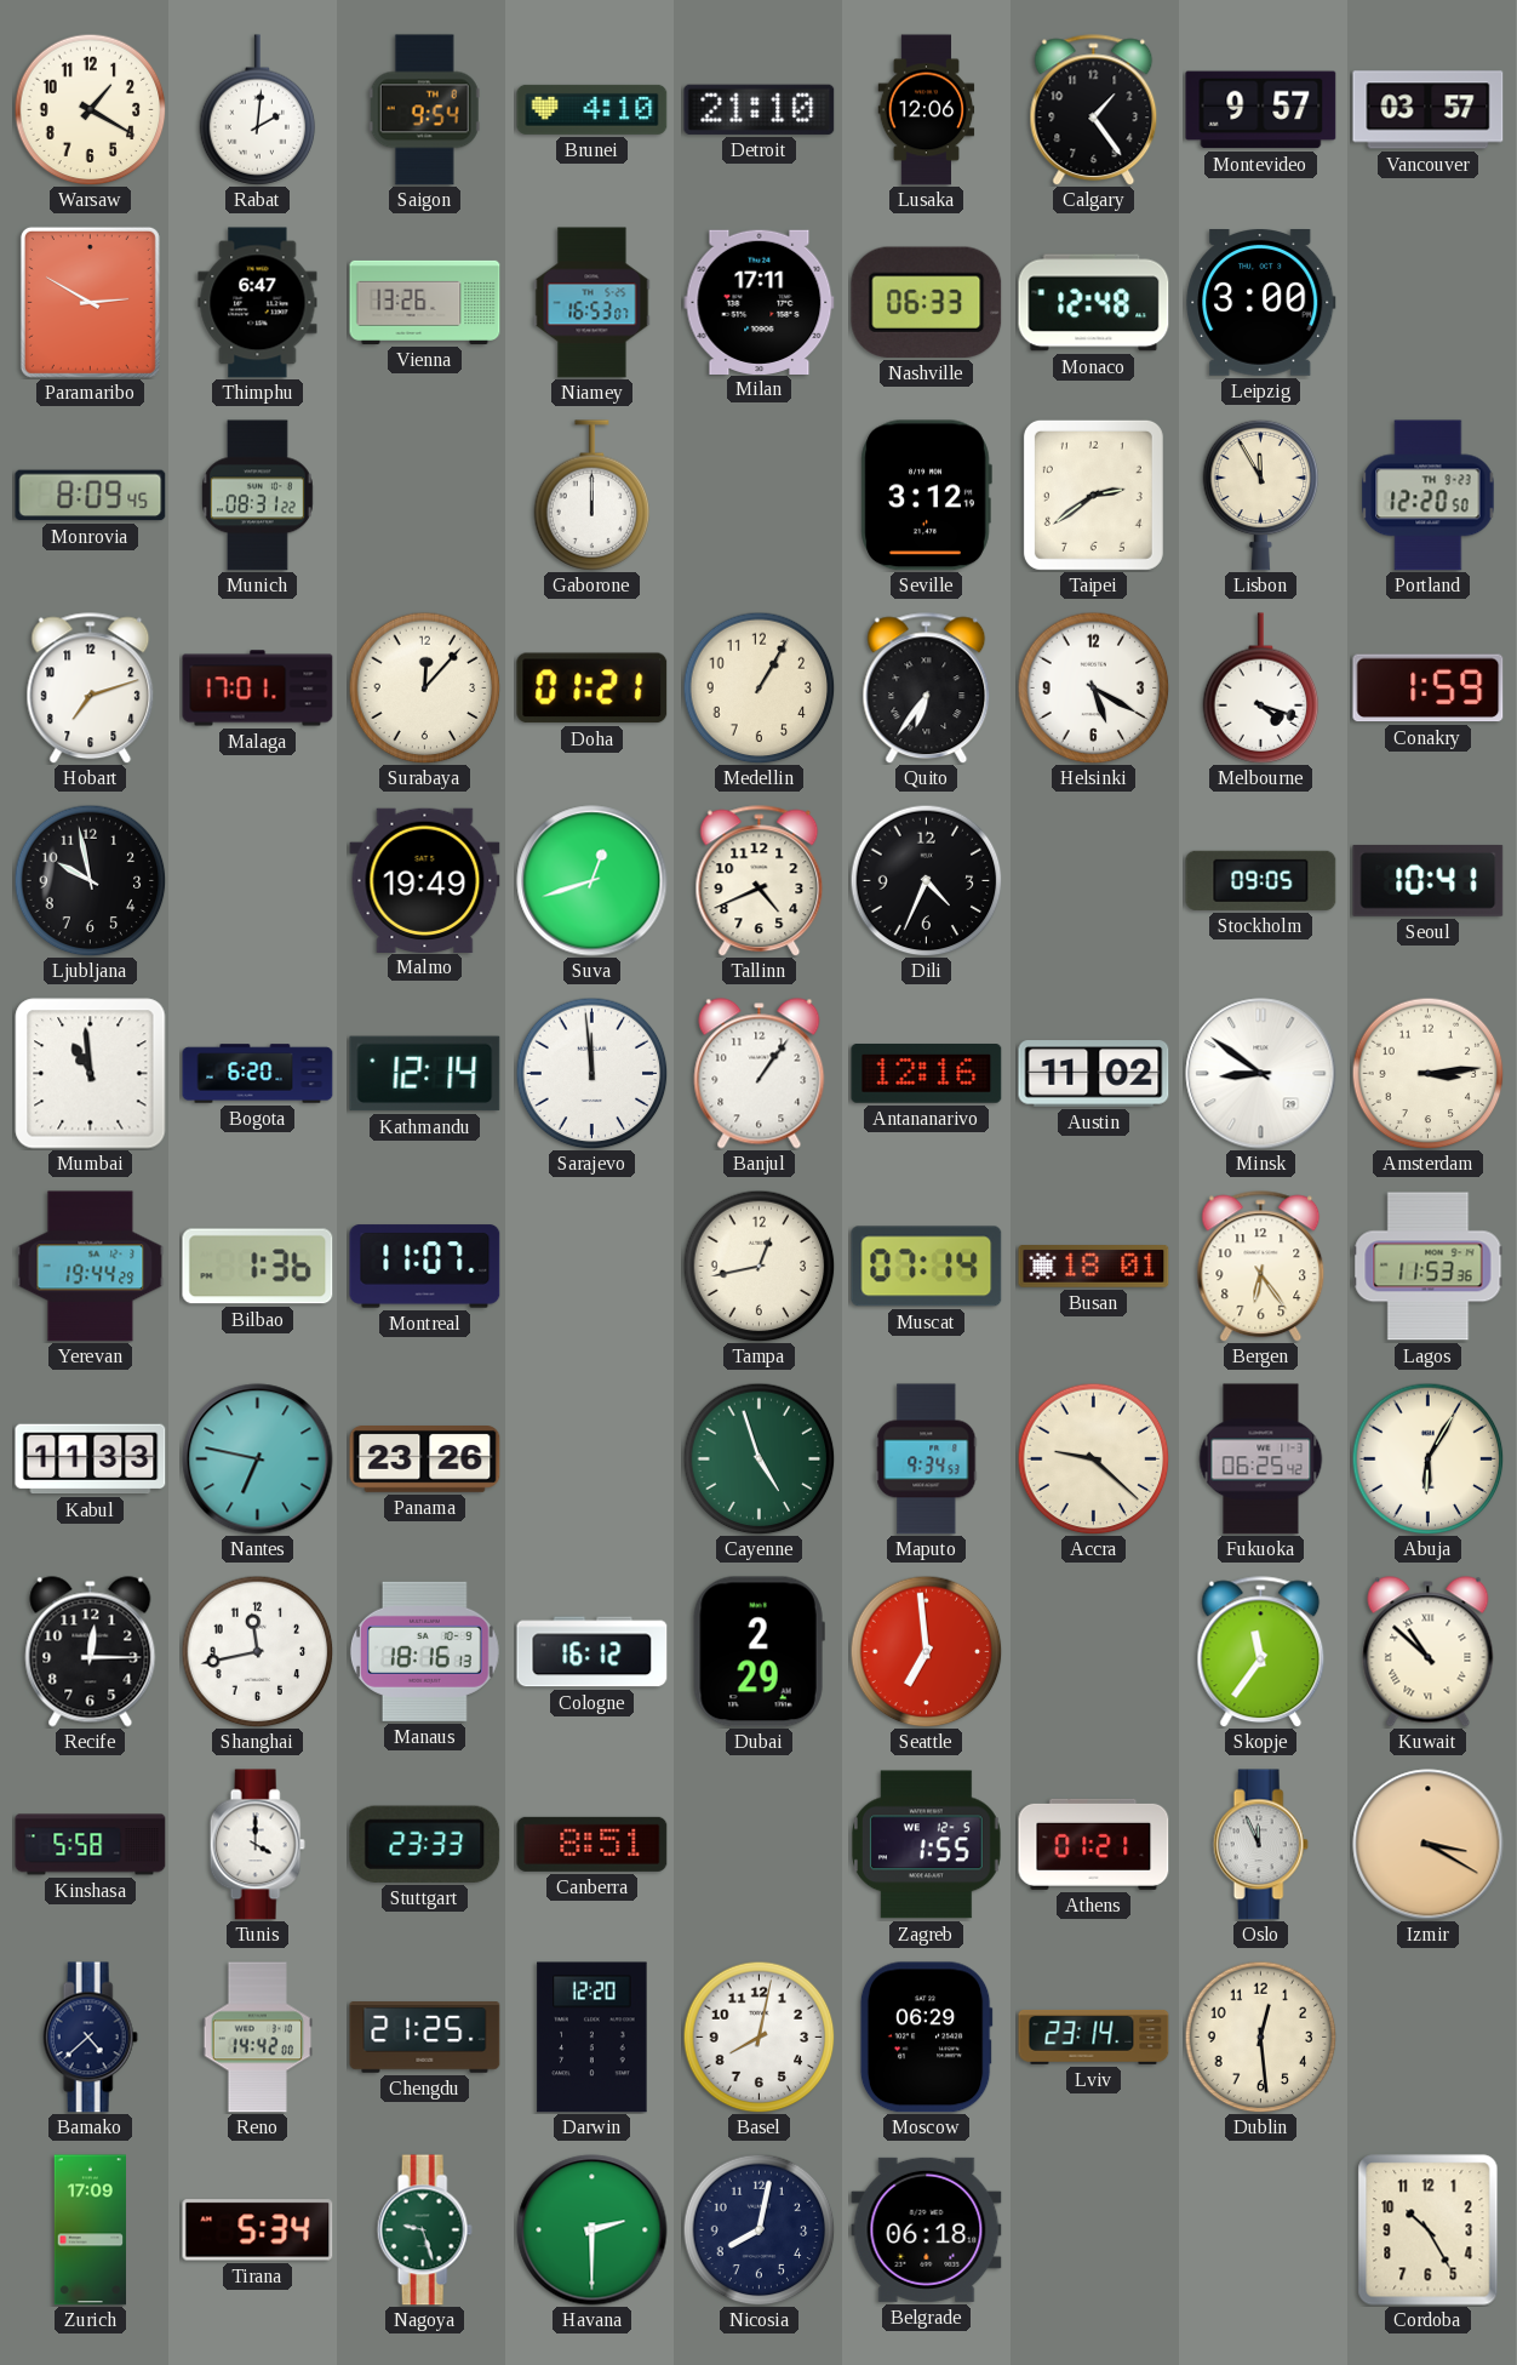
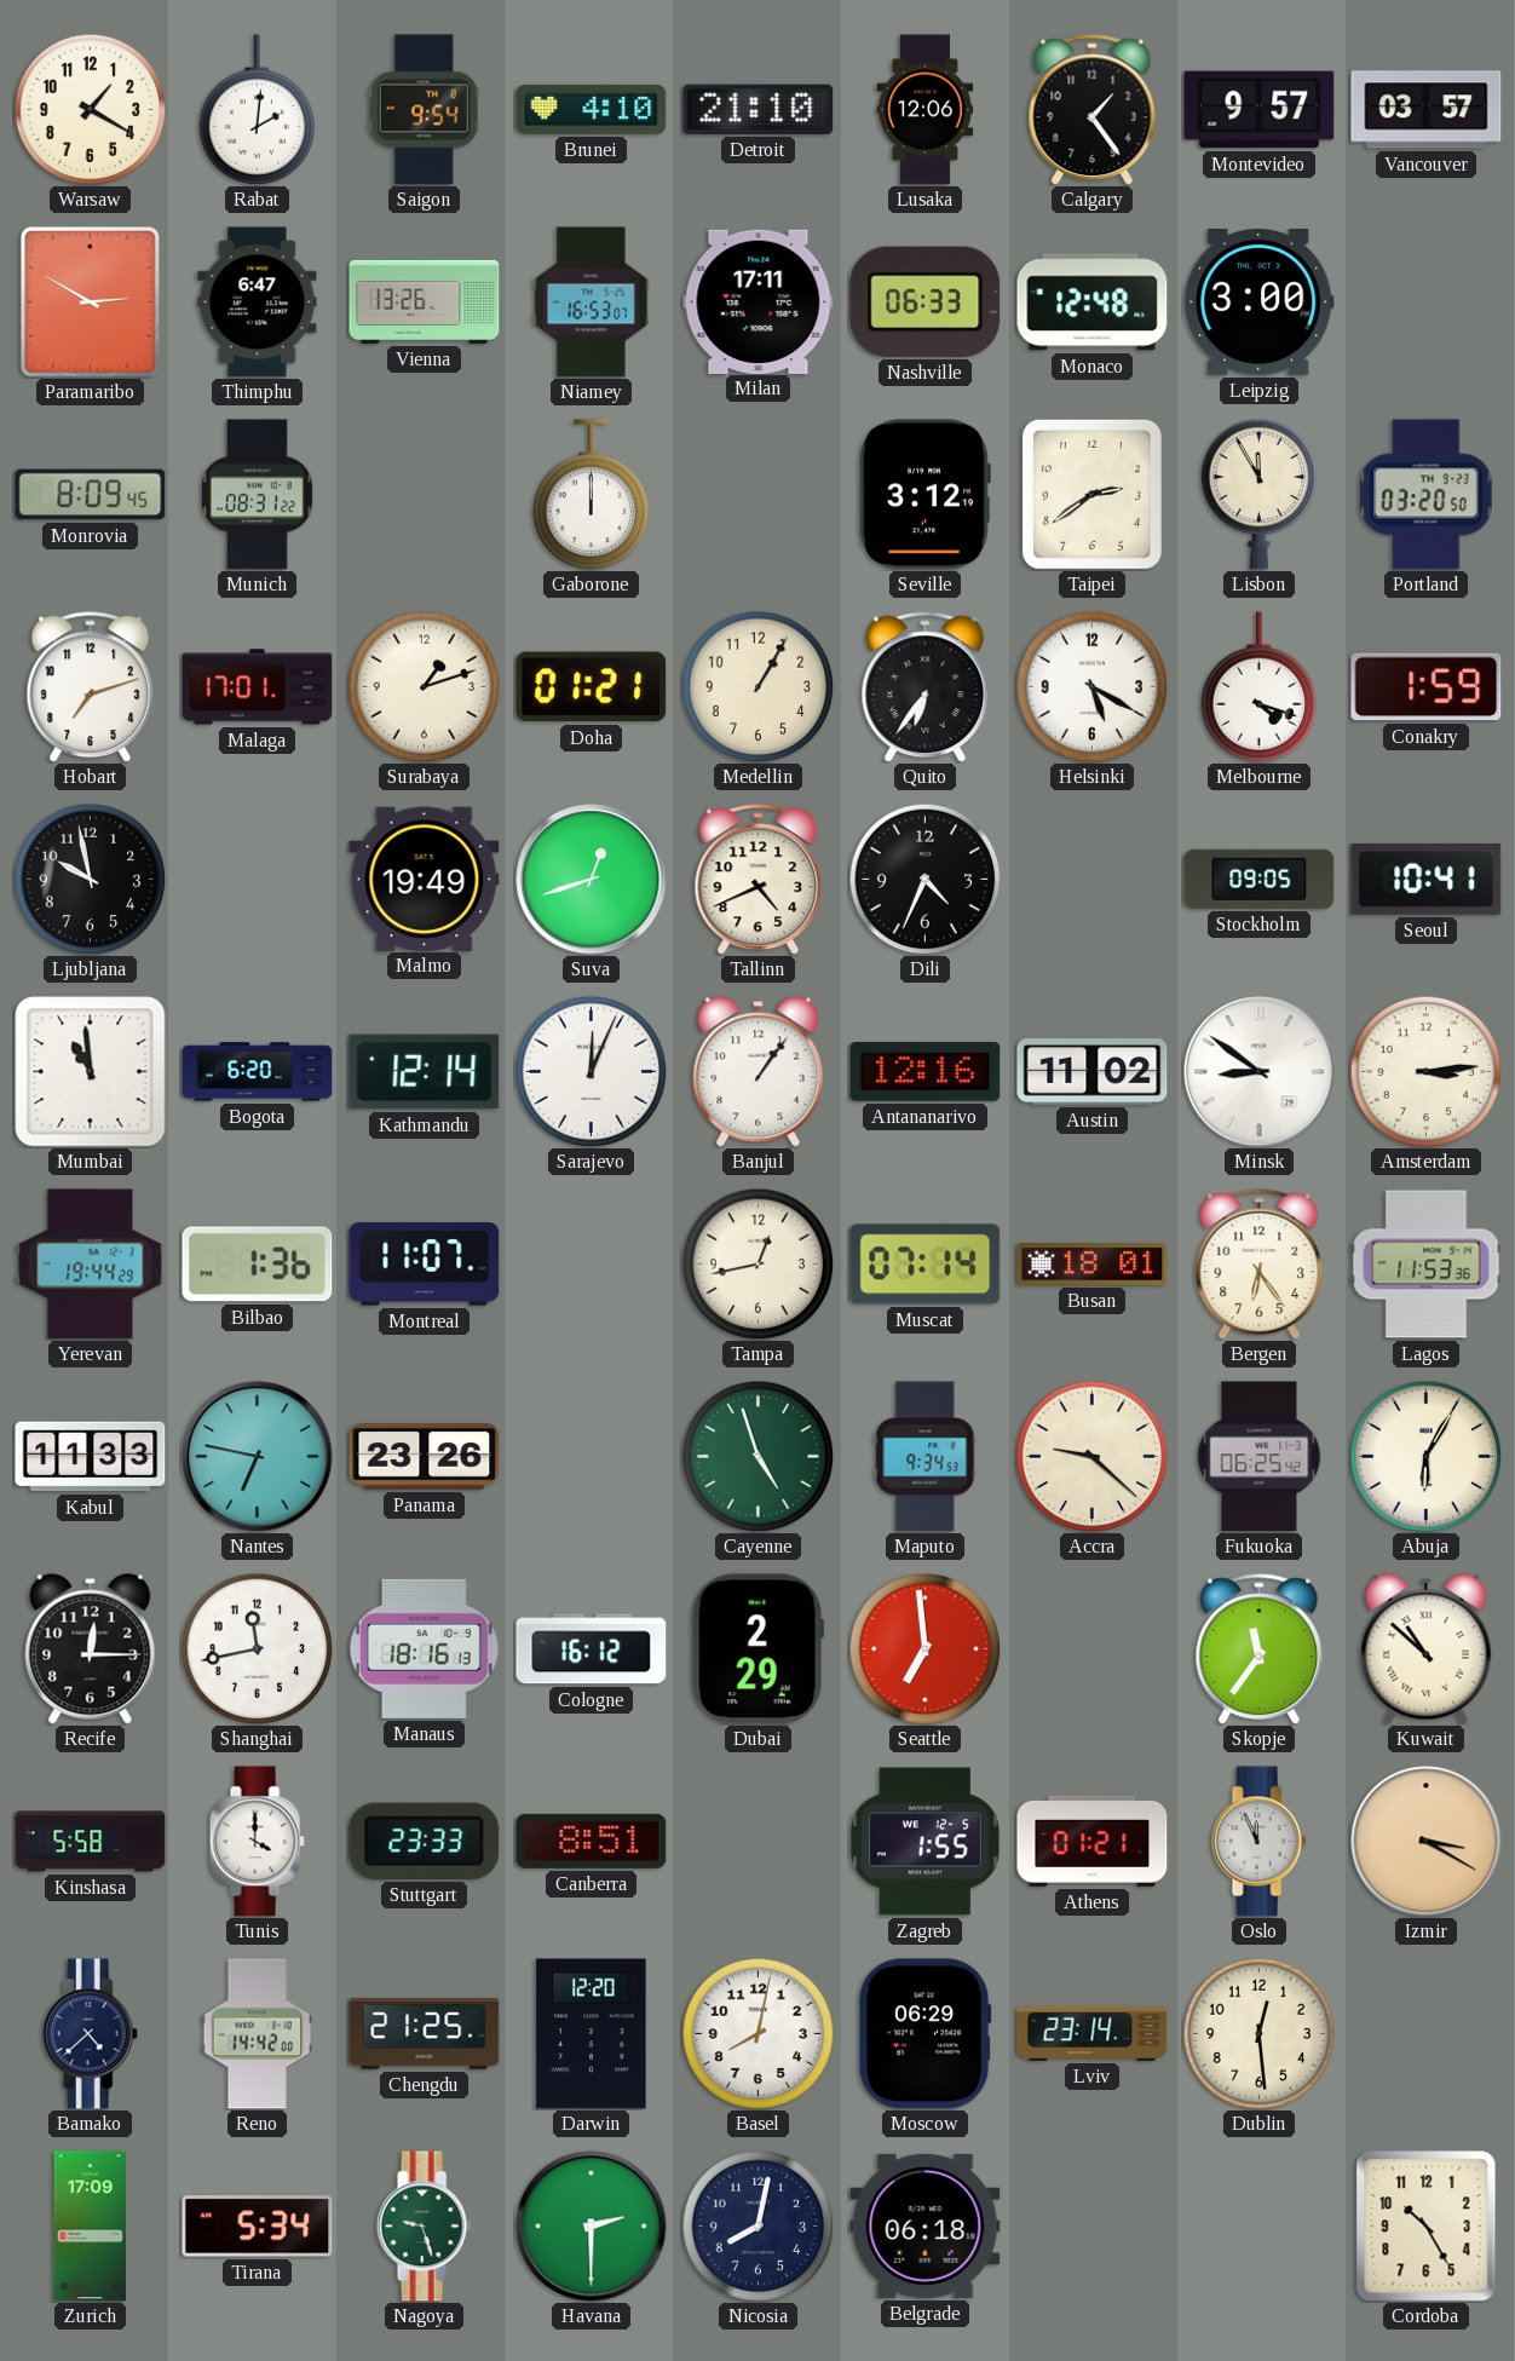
Portland: 12:20 -> 03:20
Surabaya: 12:07 -> 1:12
Sarajevo: 11:59 -> 12:04
